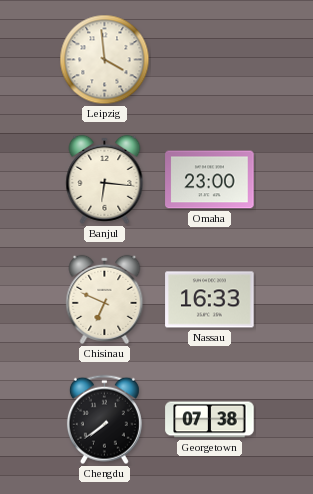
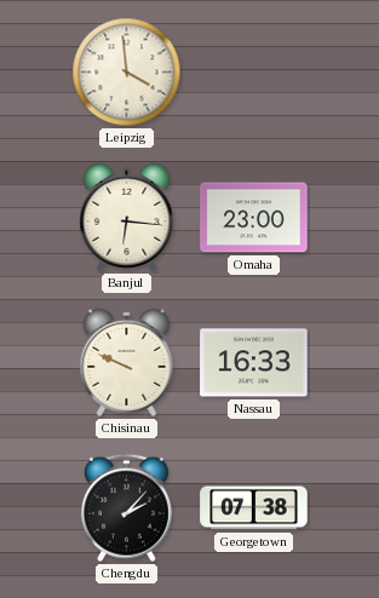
Chisinau: 6:49 -> 9:49
Chengdu: 7:39 -> 2:07
